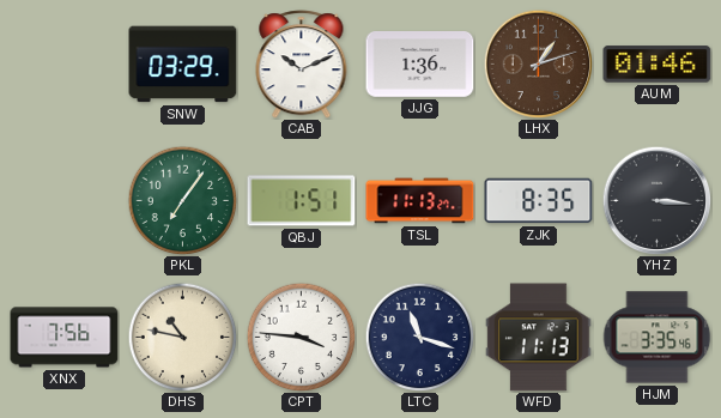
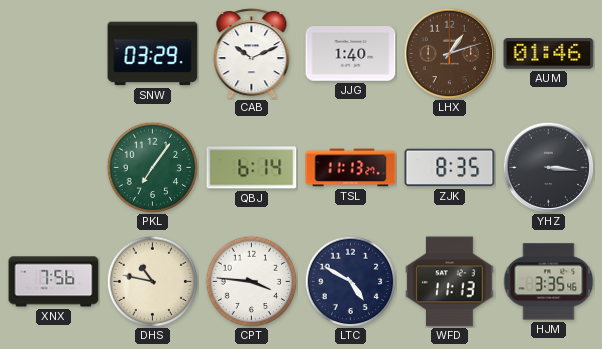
JJG: 1:36 -> 1:40
QBJ: 1:51 -> 6:14
LTC: 11:18 -> 4:50
